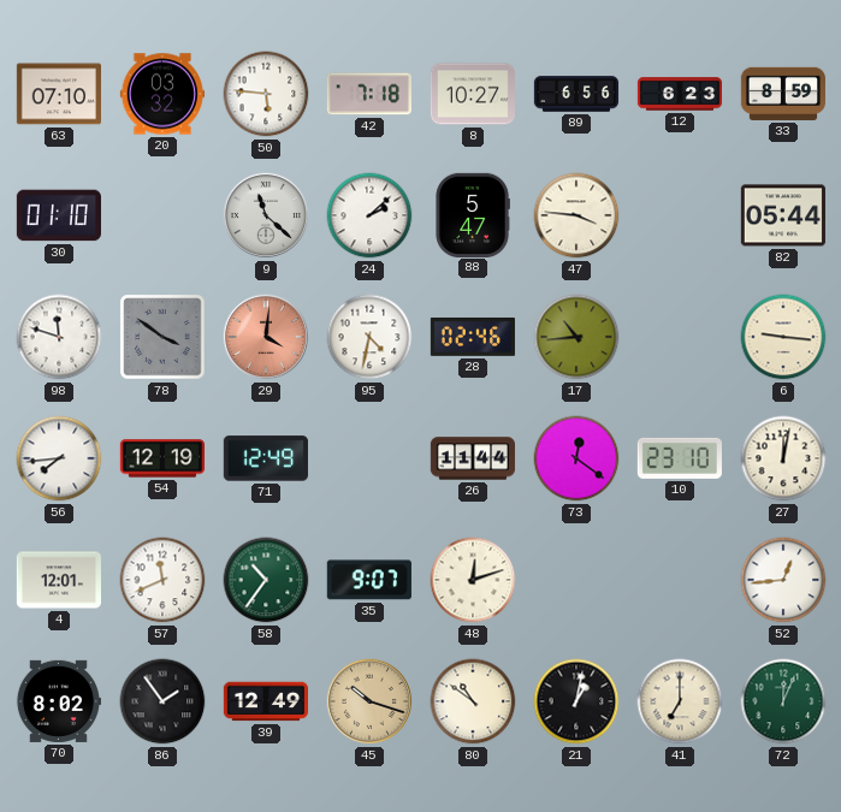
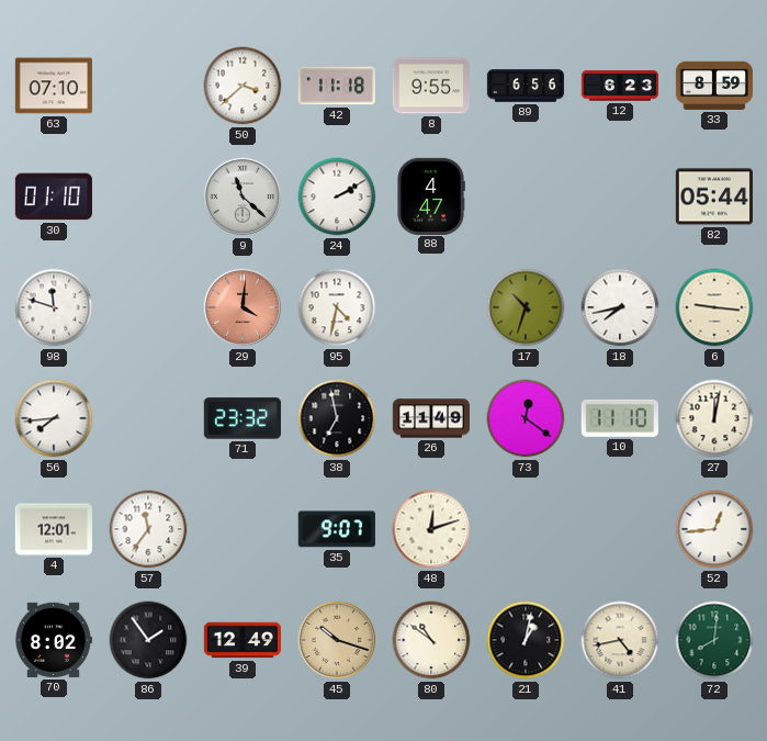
20: 03:32 -> none
50: 5:46 -> 3:38
42: 7:18 -> 11:18
8: 10:27 -> 9:55
24: 2:08 -> 2:10
88: 5:47 -> 4:47
47: 3:46 -> none
78: 3:51 -> none
28: 02:46 -> none
17: 10:44 -> 10:33
18: none -> 7:43
54: 12:19 -> none
71: 12:49 -> 23:32
38: none -> 6:58
26: 11:44 -> 11:49
10: 23:10 -> 11:10
57: 11:41 -> 11:36
58: 10:36 -> none
41: 7:00 -> 4:43
72: 12:04 -> 8:01
